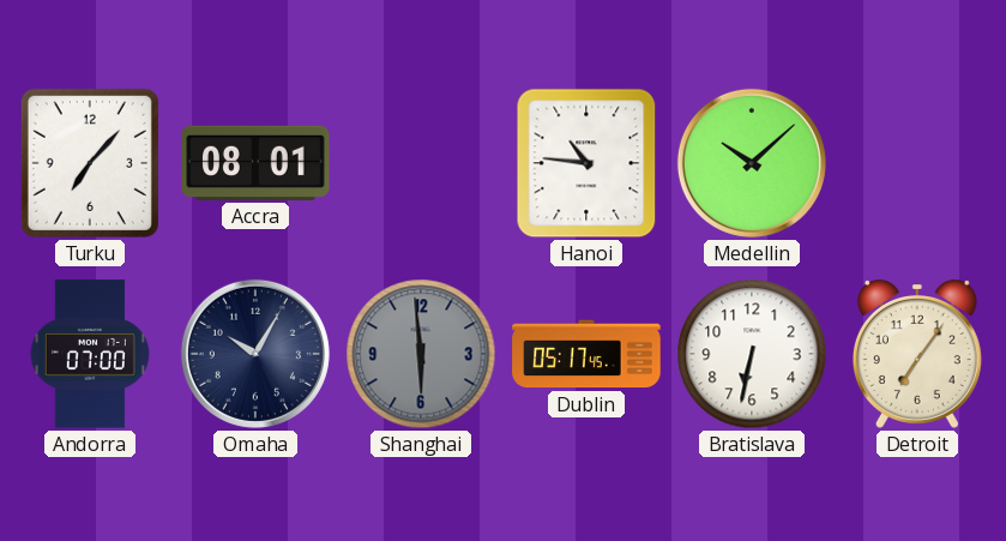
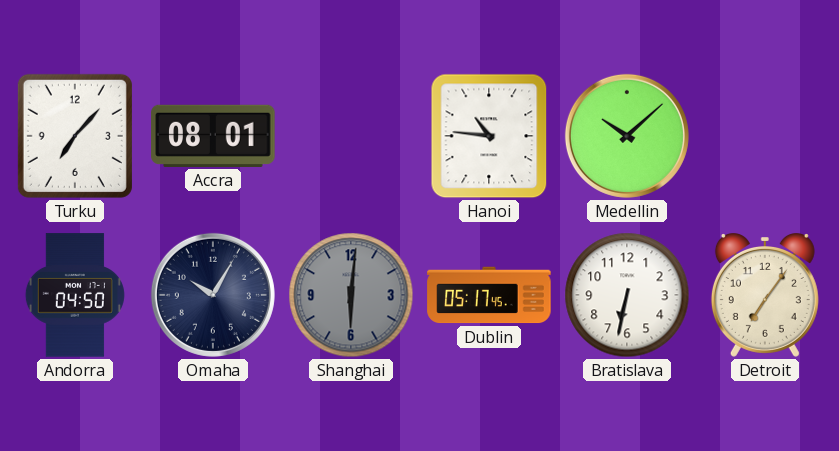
Andorra: 07:00 -> 04:50
Shanghai: 5:59 -> 6:01
